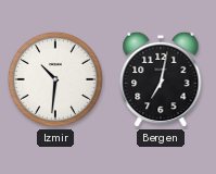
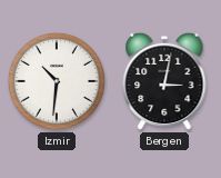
Bergen: 7:02 -> 3:02
